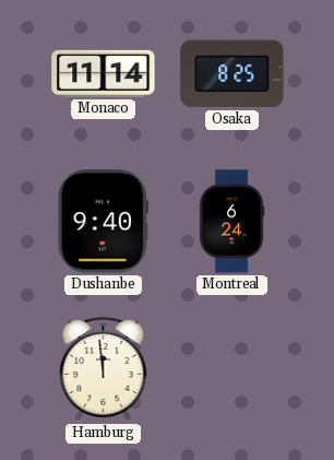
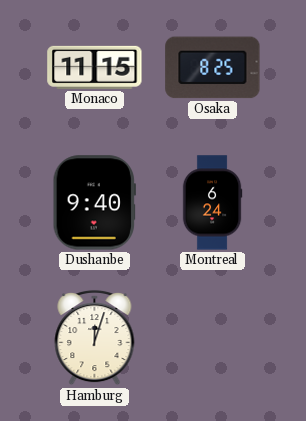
Monaco: 11:14 -> 11:15
Hamburg: 11:59 -> 12:03
